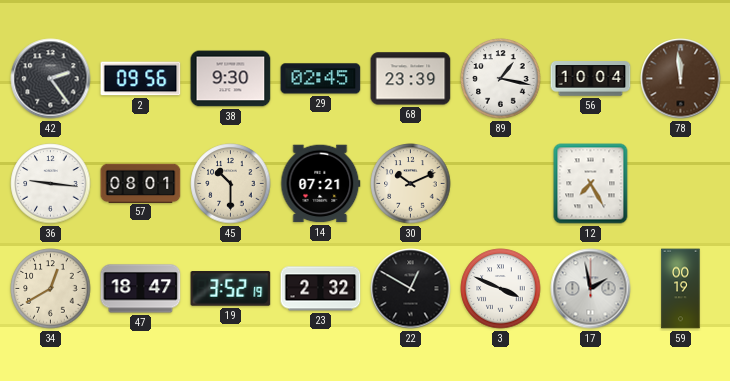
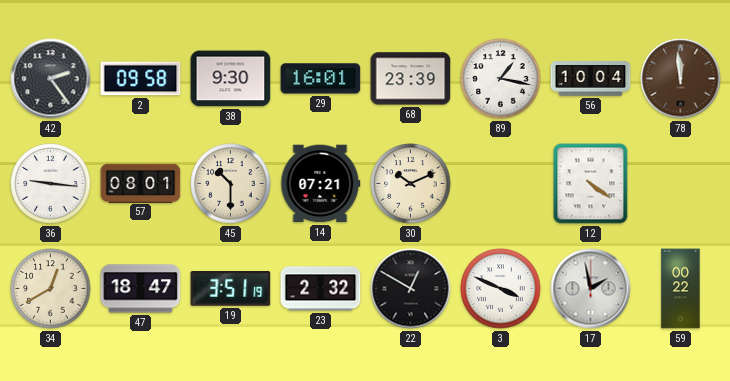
2: 09:56 -> 09:58
29: 02:45 -> 16:01
12: 7:25 -> 4:21
19: 3:52 -> 3:51
59: 00:19 -> 00:22
